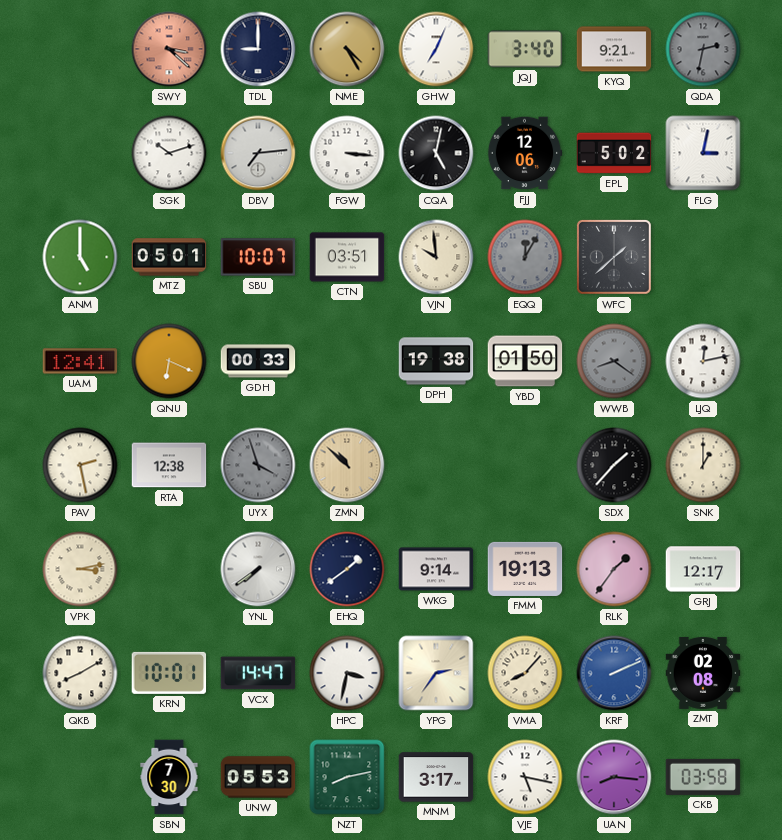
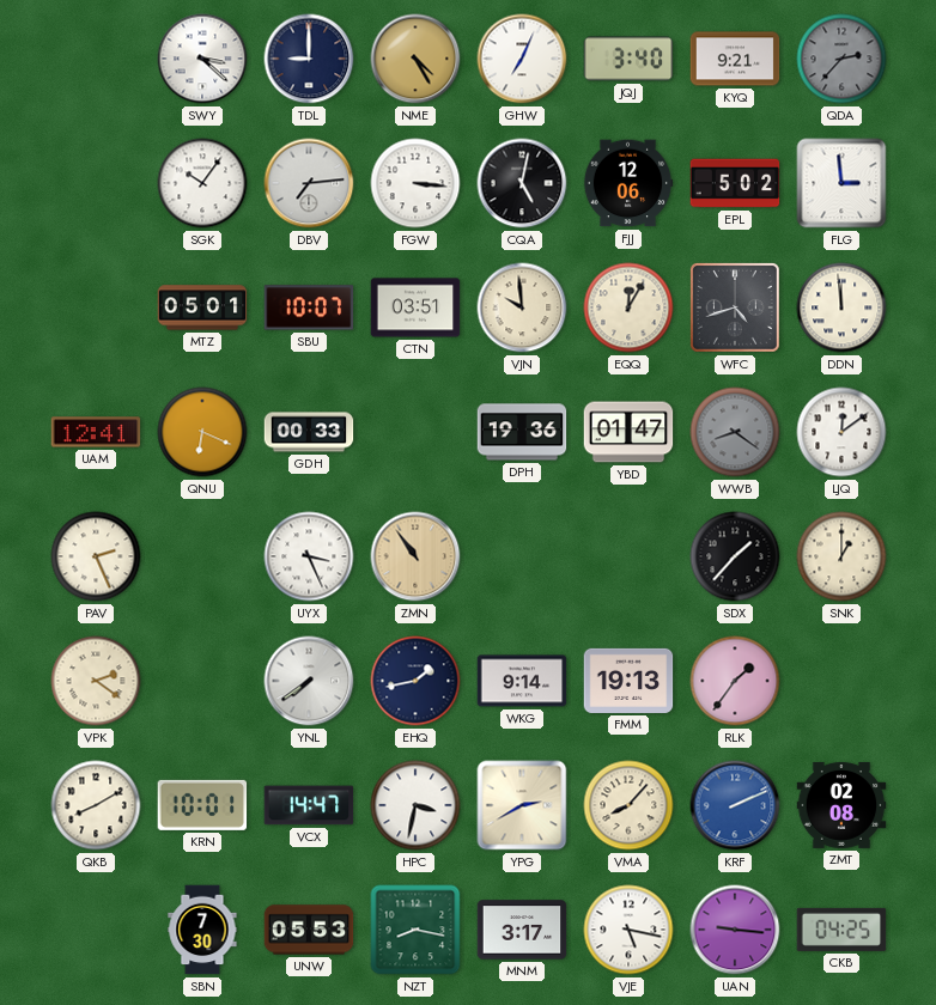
SWY dial: salmon -> white
QDA: 2:32 -> 2:37
SGK: 10:12 -> 10:06
FLG: 3:02 -> 2:59
ANM: 5:00 -> none
EQQ dial: grey -> cream
WFC: 1:38 -> 4:42
DDN: none -> 11:59
DPH: 19:38 -> 19:36
YBD: 01:50 -> 01:47
LJQ: 12:13 -> 12:09
PAV: 2:28 -> 2:26
RTA: 12:38 -> none
UYX: 3:57 -> 3:26
UYX dial: grey -> white
ZMN: 10:52 -> 10:54
VPK: 3:13 -> 2:21
EHQ: 1:39 -> 1:43
GRJ: 12:17 -> none
YPG: 2:36 -> 2:40
NZT: 8:13 -> 8:17
UAN: 8:16 -> 9:16
CKB: 03:58 -> 04:25
